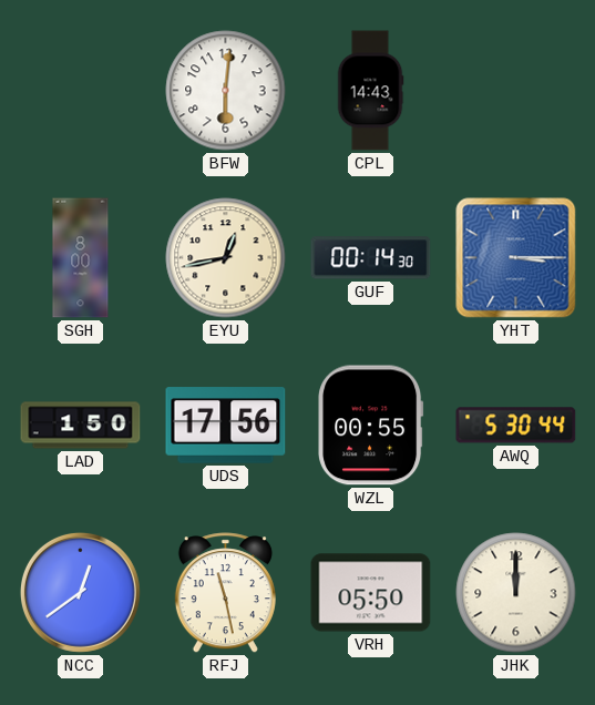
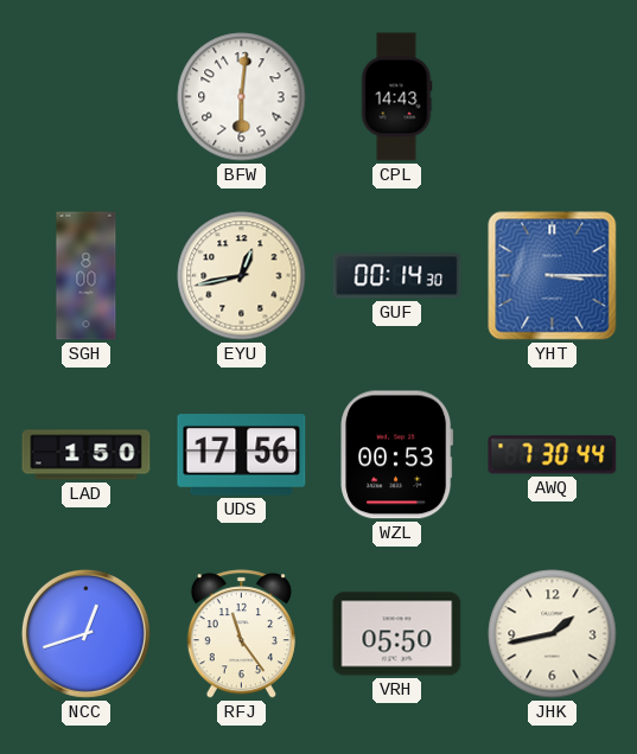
WZL: 00:55 -> 00:53
AWQ: 5:30 -> 7:30
NCC: 12:39 -> 12:42
RFJ: 11:28 -> 11:24
JHK: 12:00 -> 1:43
